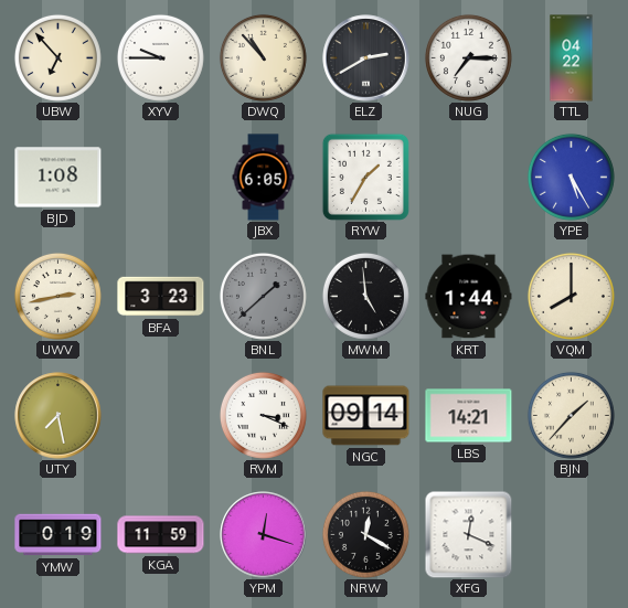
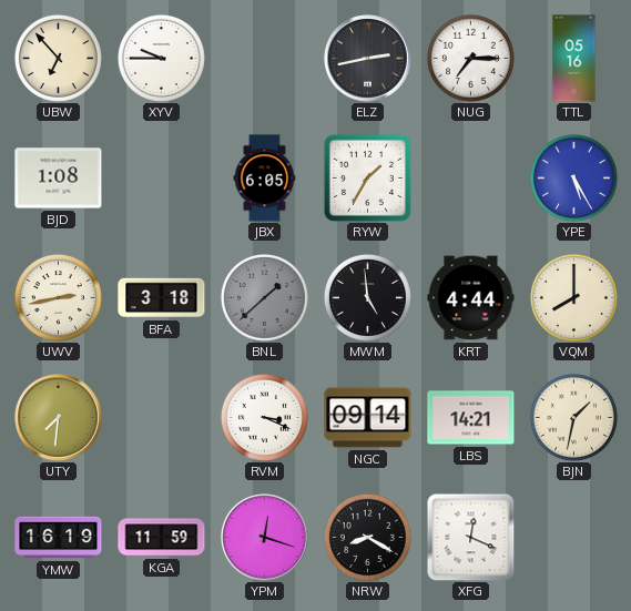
DWQ: 10:53 -> none
ELZ: 2:40 -> 2:43
TTL: 04:22 -> 05:16
BFA: 3:23 -> 3:18
KRT: 1:44 -> 4:44
UTY: 7:28 -> 7:31
BJN: 1:37 -> 1:32
YMW: 0:19 -> 16:19
NRW: 12:20 -> 8:20
